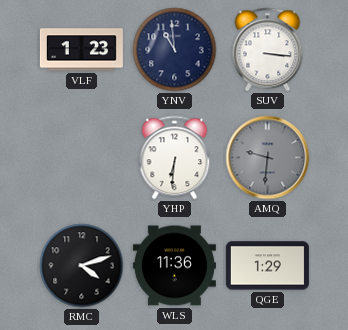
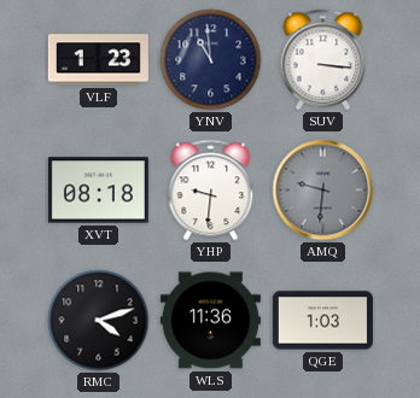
XVT: none -> 08:18
YHP: 6:31 -> 9:31
QGE: 1:29 -> 1:03
